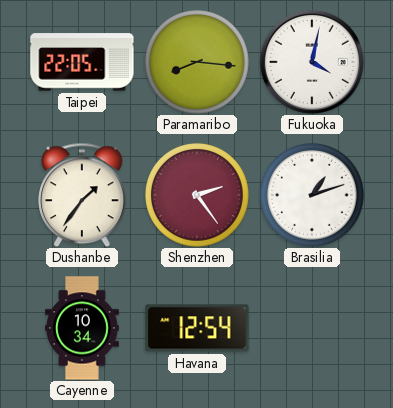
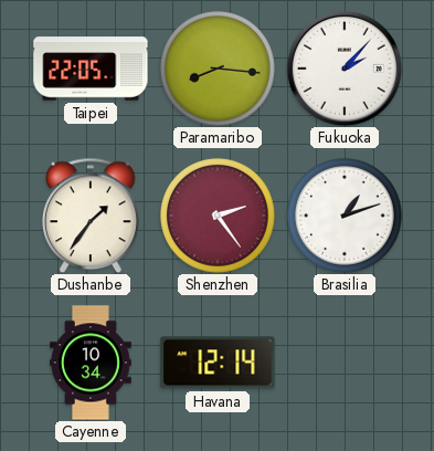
Fukuoka: 4:02 -> 2:07
Havana: 12:54 -> 12:14
